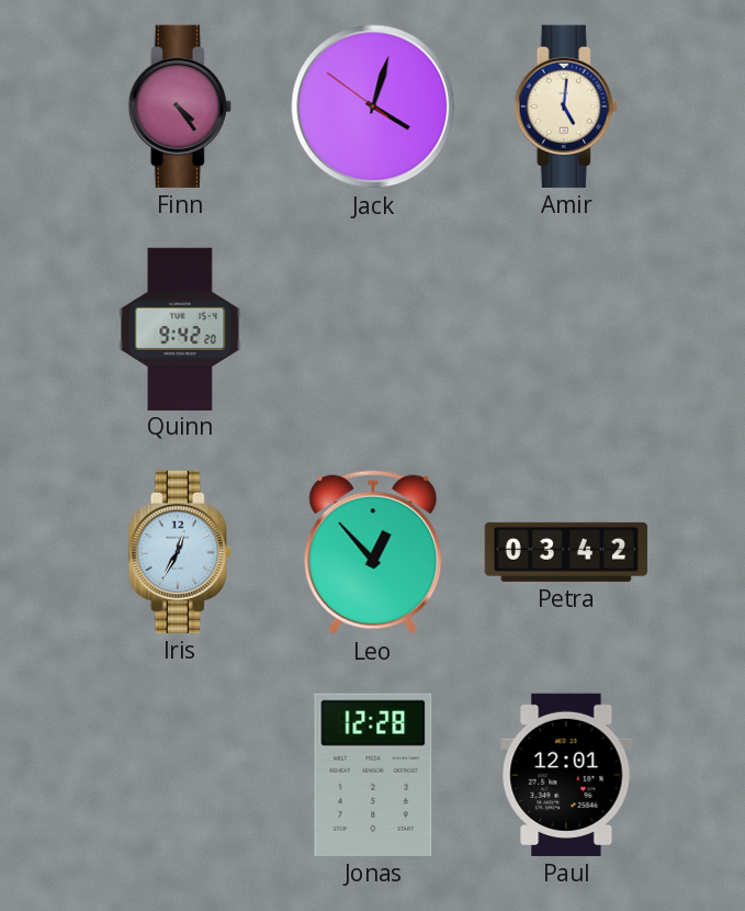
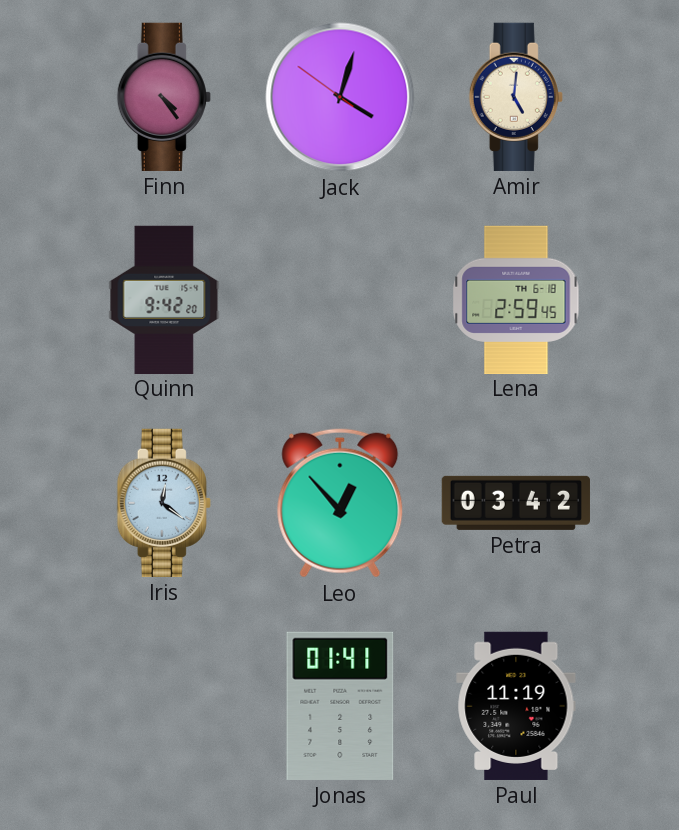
Lena: none -> 2:59
Iris: 12:35 -> 12:21
Jonas: 12:28 -> 01:41
Paul: 12:01 -> 11:19
